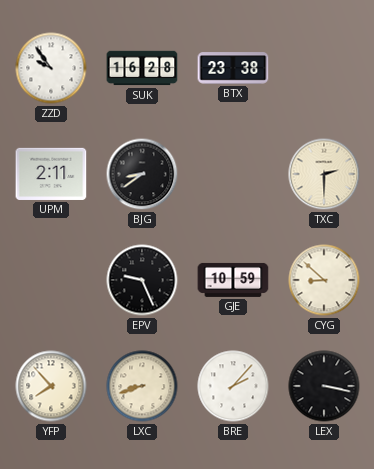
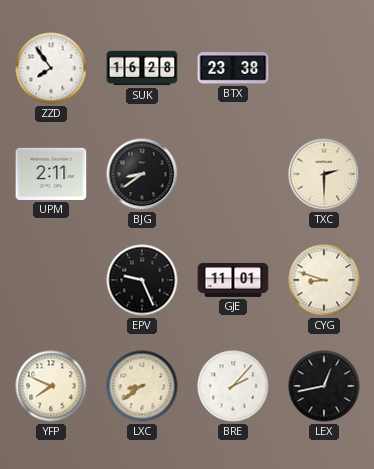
ZZD: 9:54 -> 7:54
GJE: 10:59 -> 11:01
CYG: 8:52 -> 8:48
YFP: 7:53 -> 7:49
LXC: 8:42 -> 8:39
LEX: 3:17 -> 12:43
